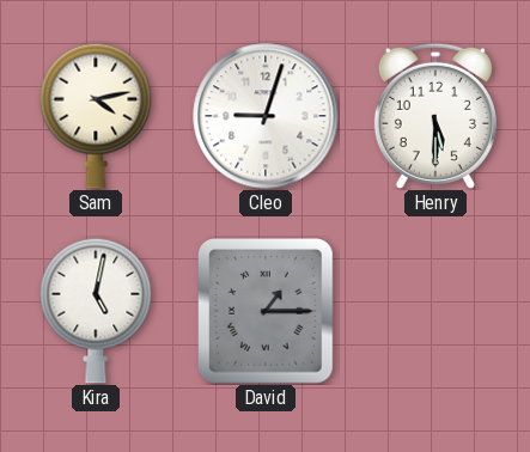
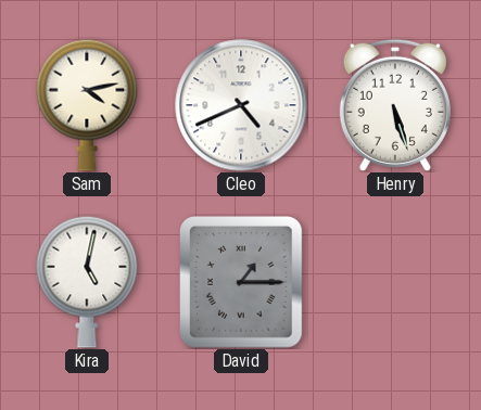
Cleo: 9:03 -> 4:41
Henry: 5:30 -> 5:27
